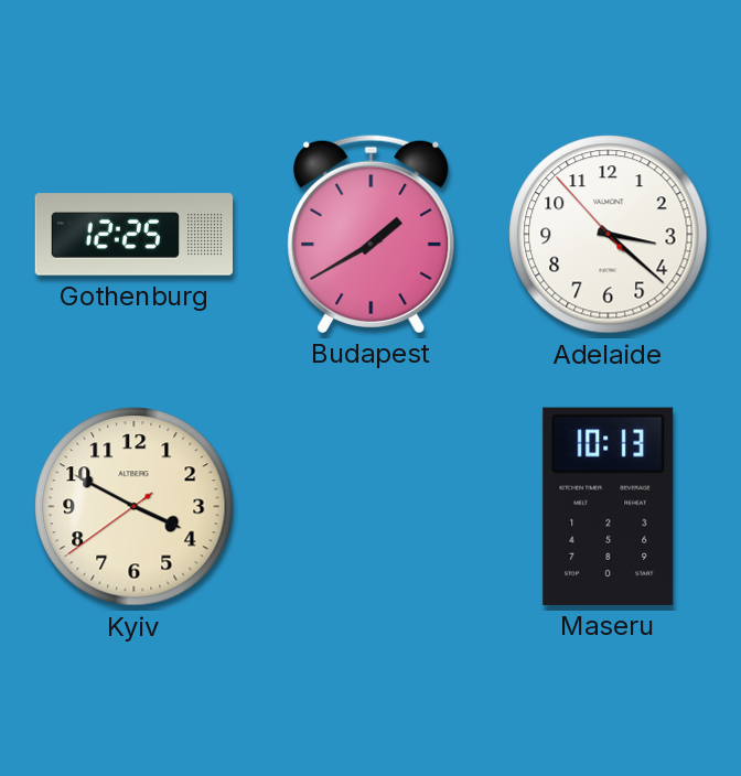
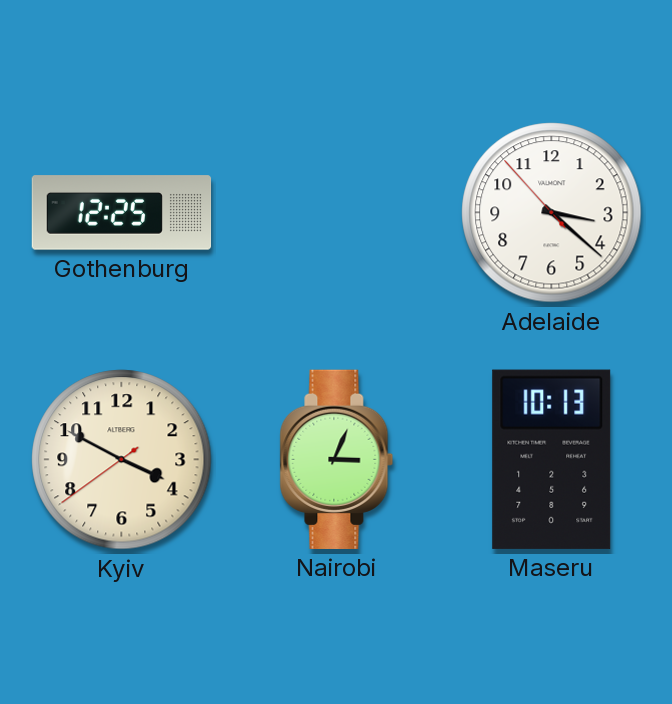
Budapest: 1:40 -> none
Nairobi: none -> 3:04
